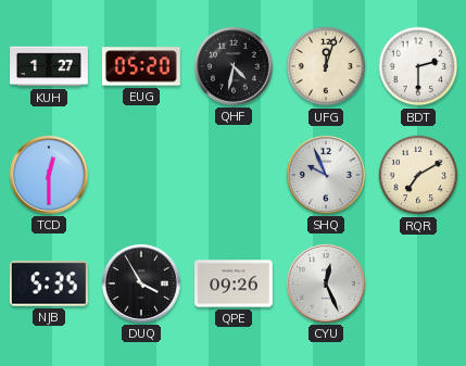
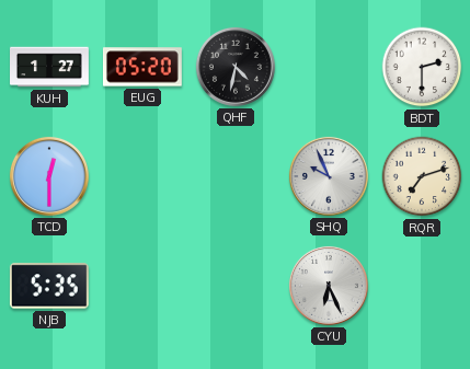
UFG: 12:03 -> none
RQR: 7:10 -> 7:12
DUQ: 3:55 -> none
QPE: 09:26 -> none
CYU: 12:26 -> 6:26
